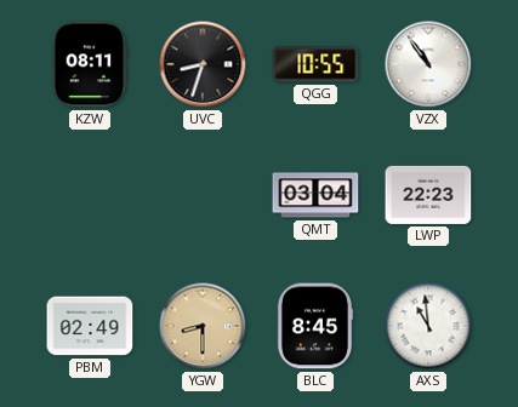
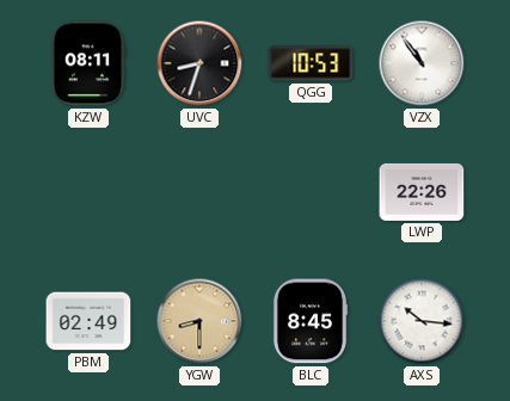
QGG: 10:55 -> 10:53
QMT: 03:04 -> none
LWP: 22:23 -> 22:26
AXS: 10:59 -> 10:16
